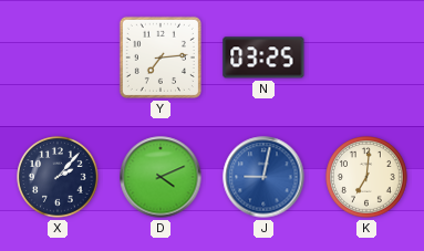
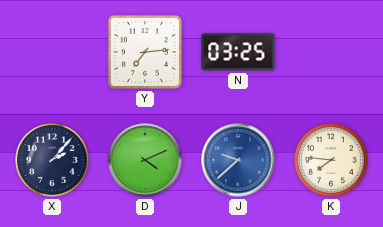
J: 9:02 -> 9:38
K: 7:01 -> 7:46
